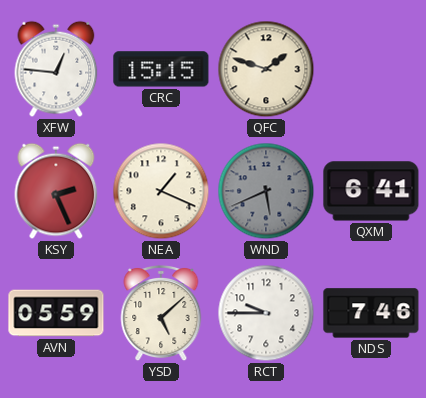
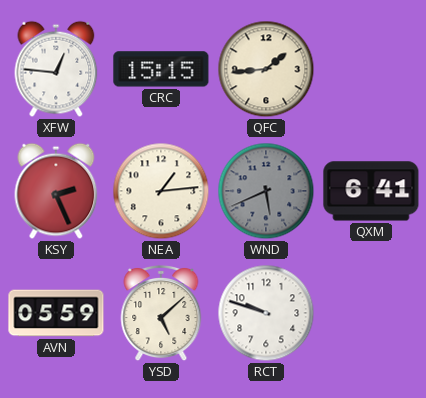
QFC: 1:48 -> 1:44
NEA: 1:19 -> 1:14
RCT: 9:45 -> 9:48
NDS: 7:46 -> none
